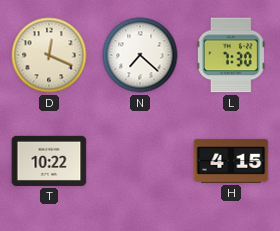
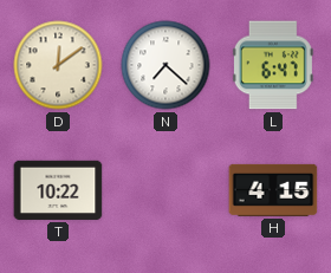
D: 12:19 -> 12:09
L: 7:30 -> 6:47
